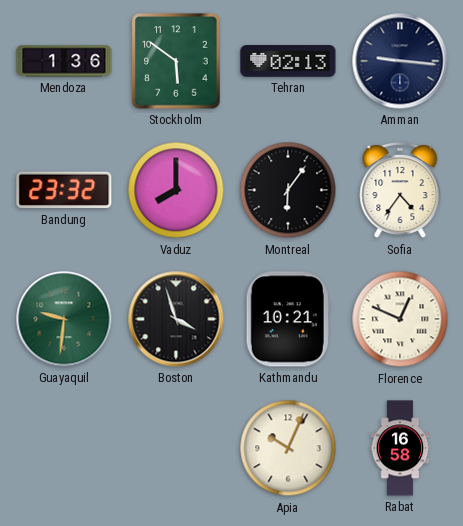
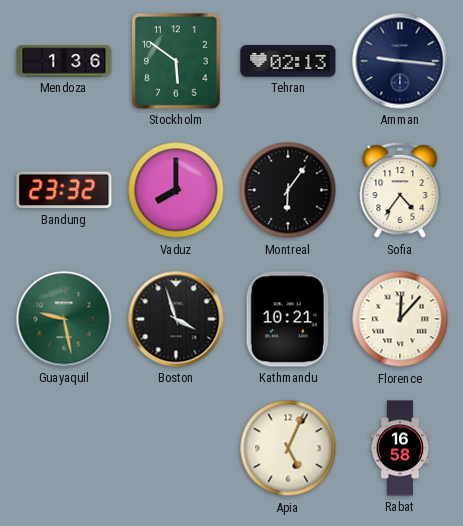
Guayaquil: 9:31 -> 9:28
Florence: 12:49 -> 12:07
Apia: 10:04 -> 5:04
